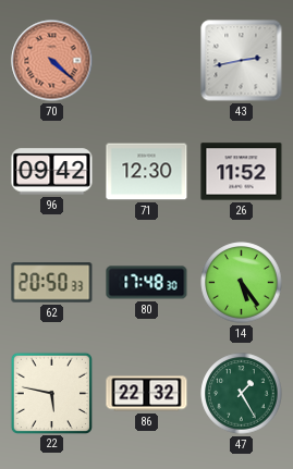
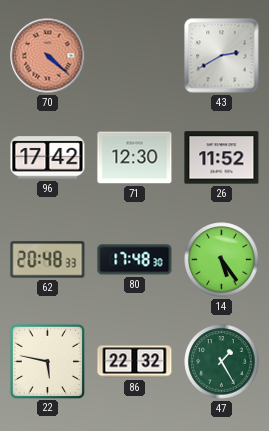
43: 2:43 -> 2:40
96: 09:42 -> 17:42
62: 20:50 -> 20:48
